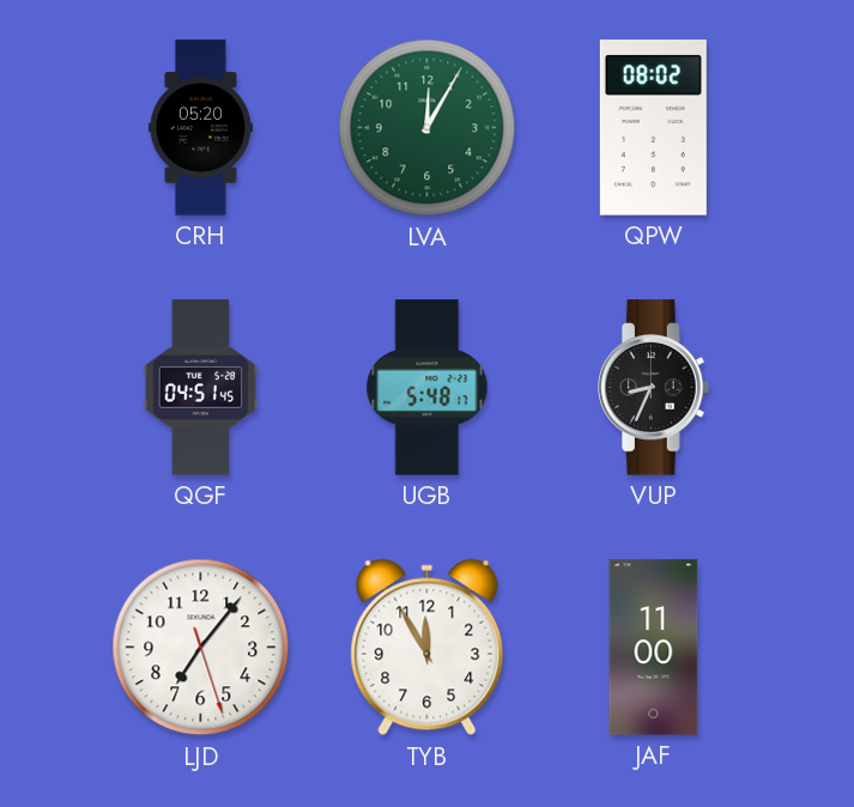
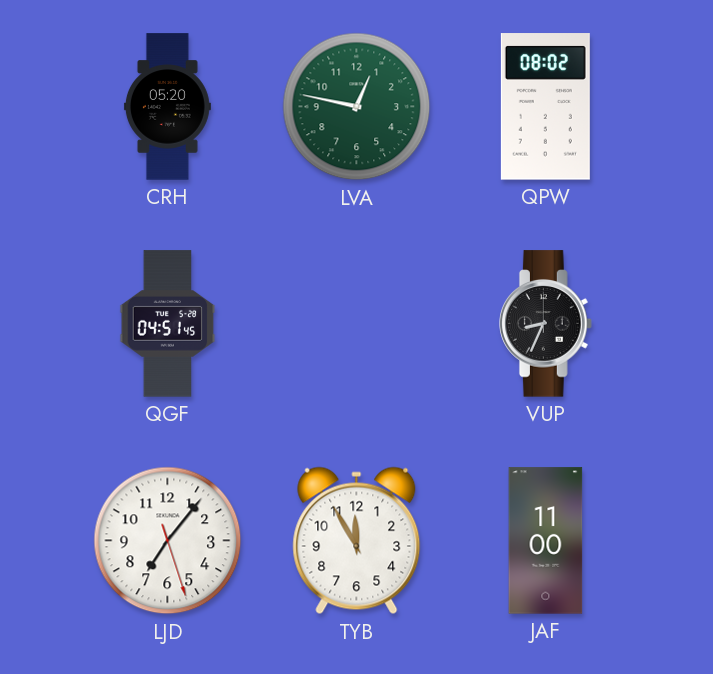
LVA: 12:05 -> 12:47
UGB: 5:48 -> none
